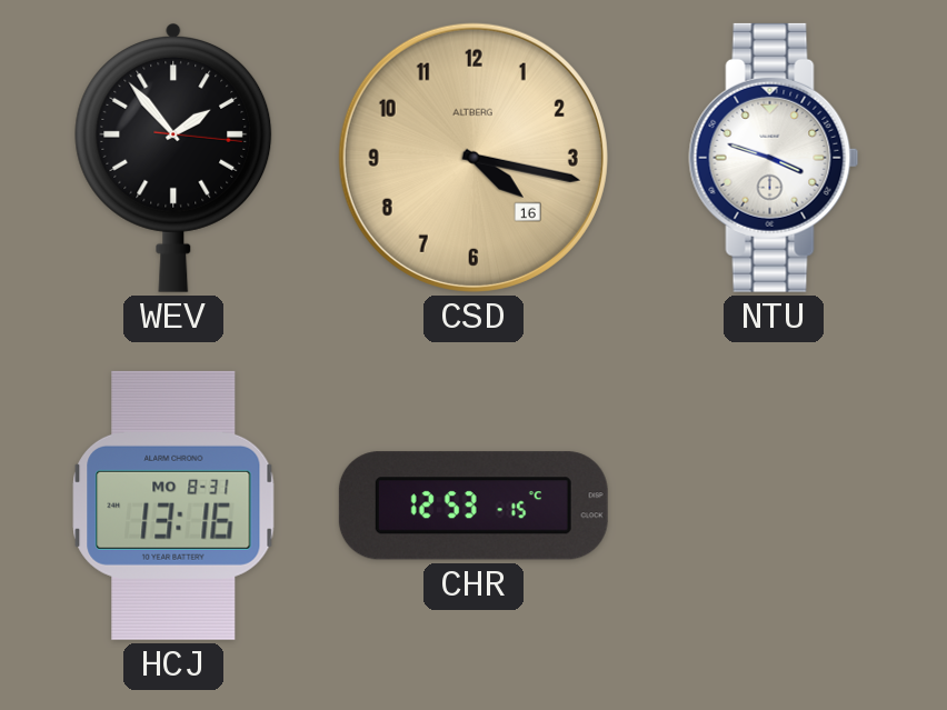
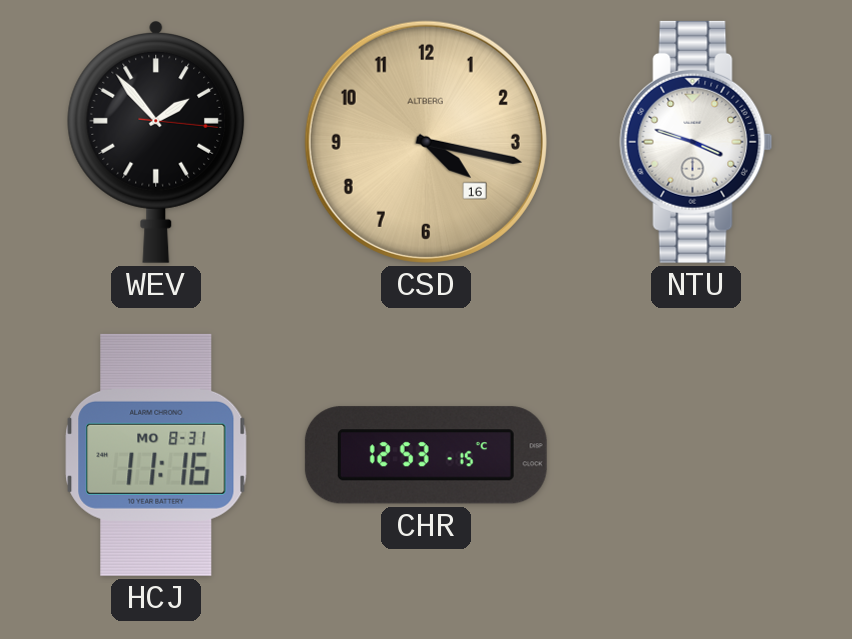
HCJ: 13:16 -> 11:16
